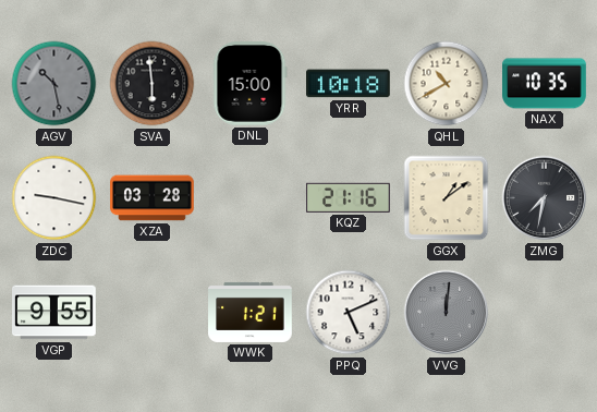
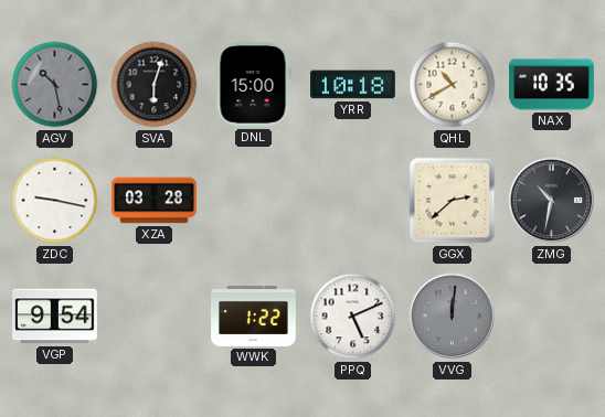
SVA: 5:59 -> 6:03
KQZ: 21:16 -> none
GGX: 1:09 -> 2:38
ZMG: 7:32 -> 10:32
VGP: 9:55 -> 9:54
WWK: 1:21 -> 1:22
